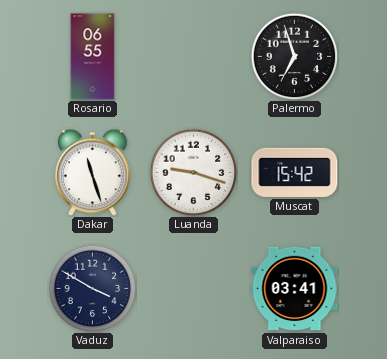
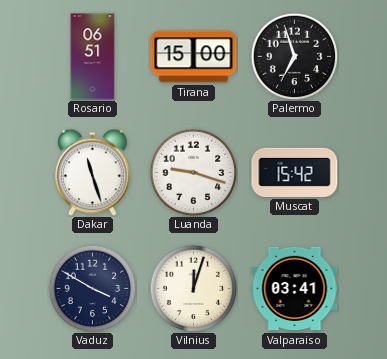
Rosario: 06:55 -> 06:51
Tirana: none -> 15:00
Vilnius: none -> 12:03
